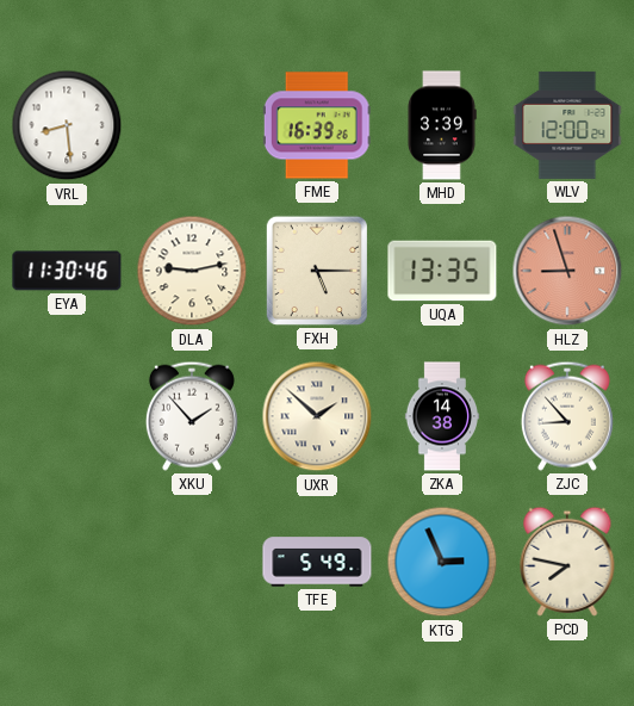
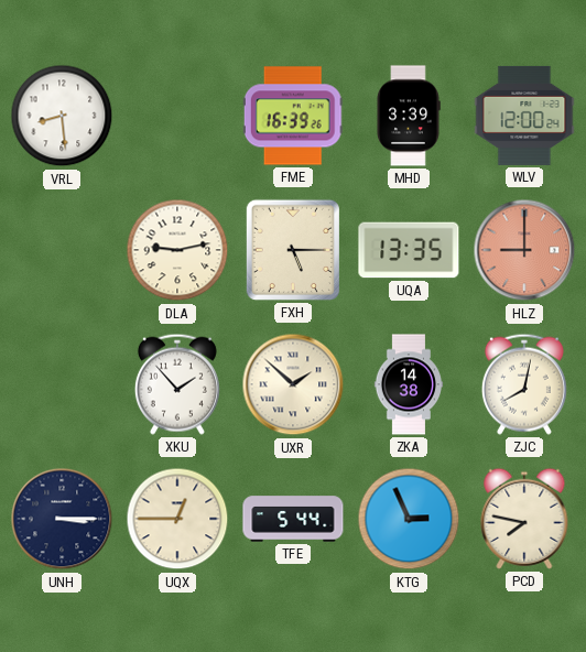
EYA: 11:30 -> none
HLZ: 8:57 -> 9:00
ZJC: 8:53 -> 8:02
UNH: none -> 3:15
UQX: none -> 12:45
TFE: 5:49 -> 5:44
